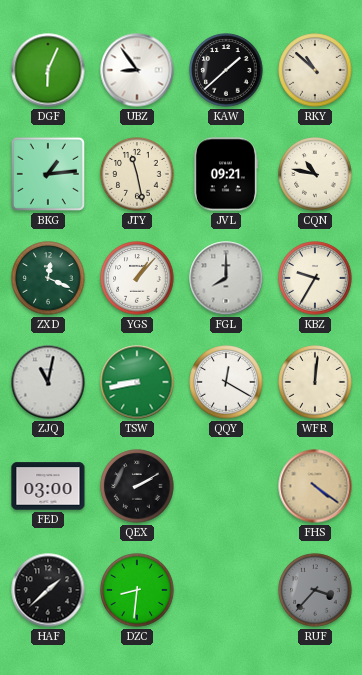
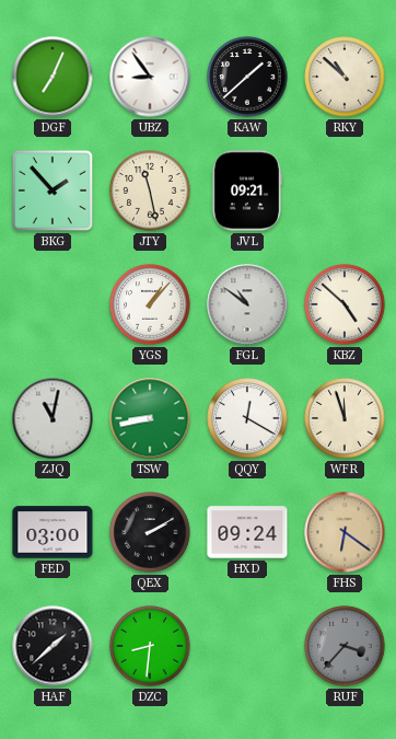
DGF: 6:04 -> 7:04
BKG: 1:14 -> 1:53
CQN: 10:47 -> none
ZXD: 12:19 -> none
FGL: 8:00 -> 10:51
KBZ: 9:35 -> 4:52
WFR: 12:01 -> 11:57
HXD: none -> 09:24
FHS: 4:21 -> 6:21
